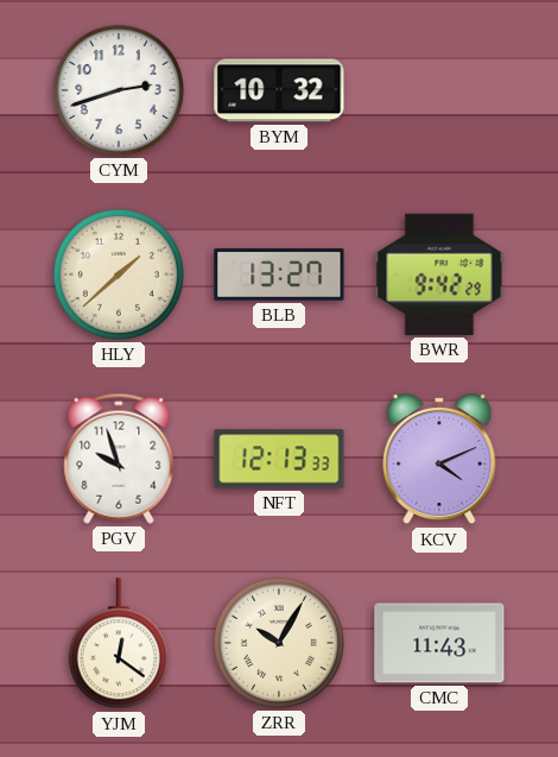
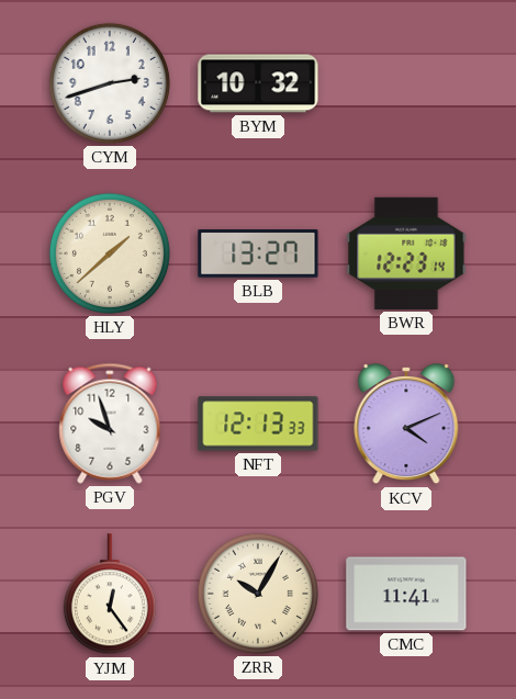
BWR: 9:42 -> 12:23
YJM: 12:21 -> 12:24
CMC: 11:43 -> 11:41
